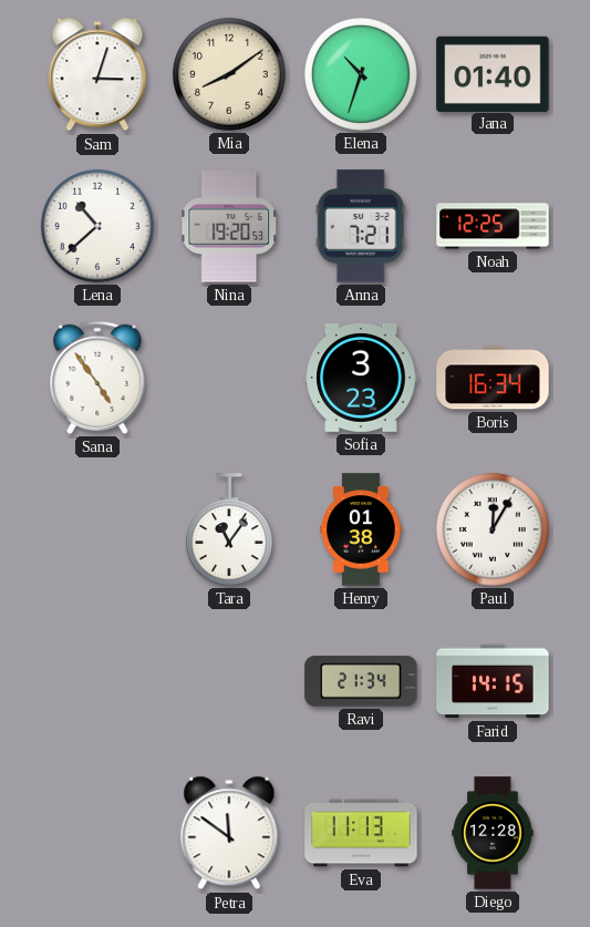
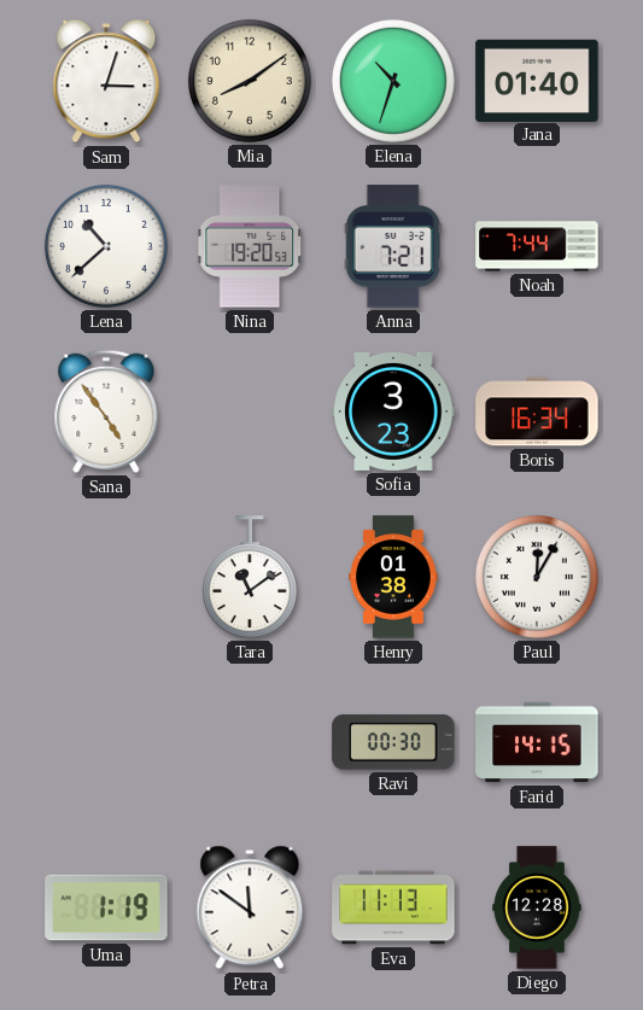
Noah: 12:25 -> 7:44
Tara: 11:06 -> 11:09
Ravi: 21:34 -> 00:30
Uma: none -> 1:19
